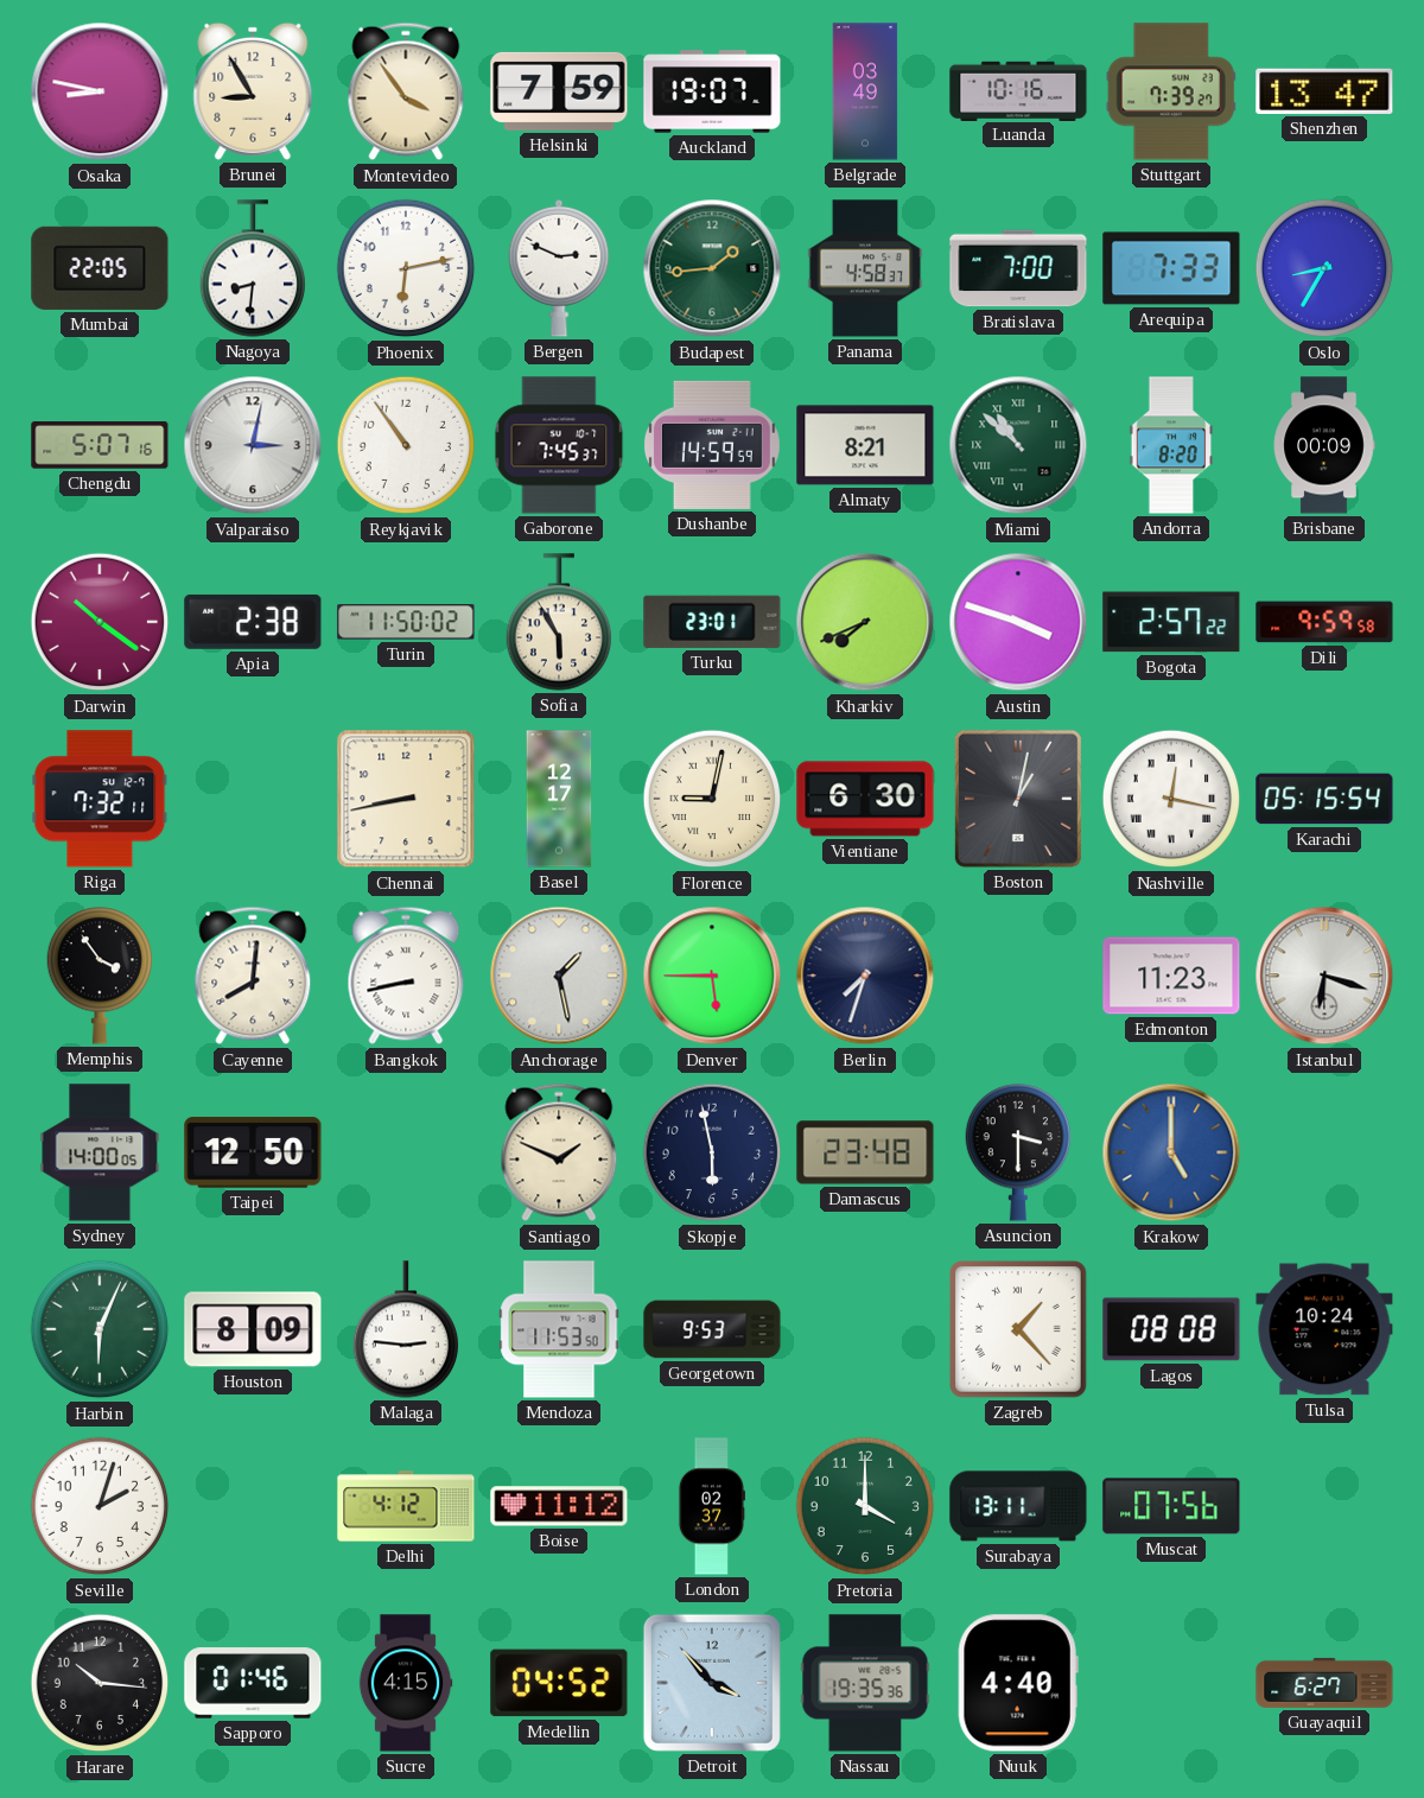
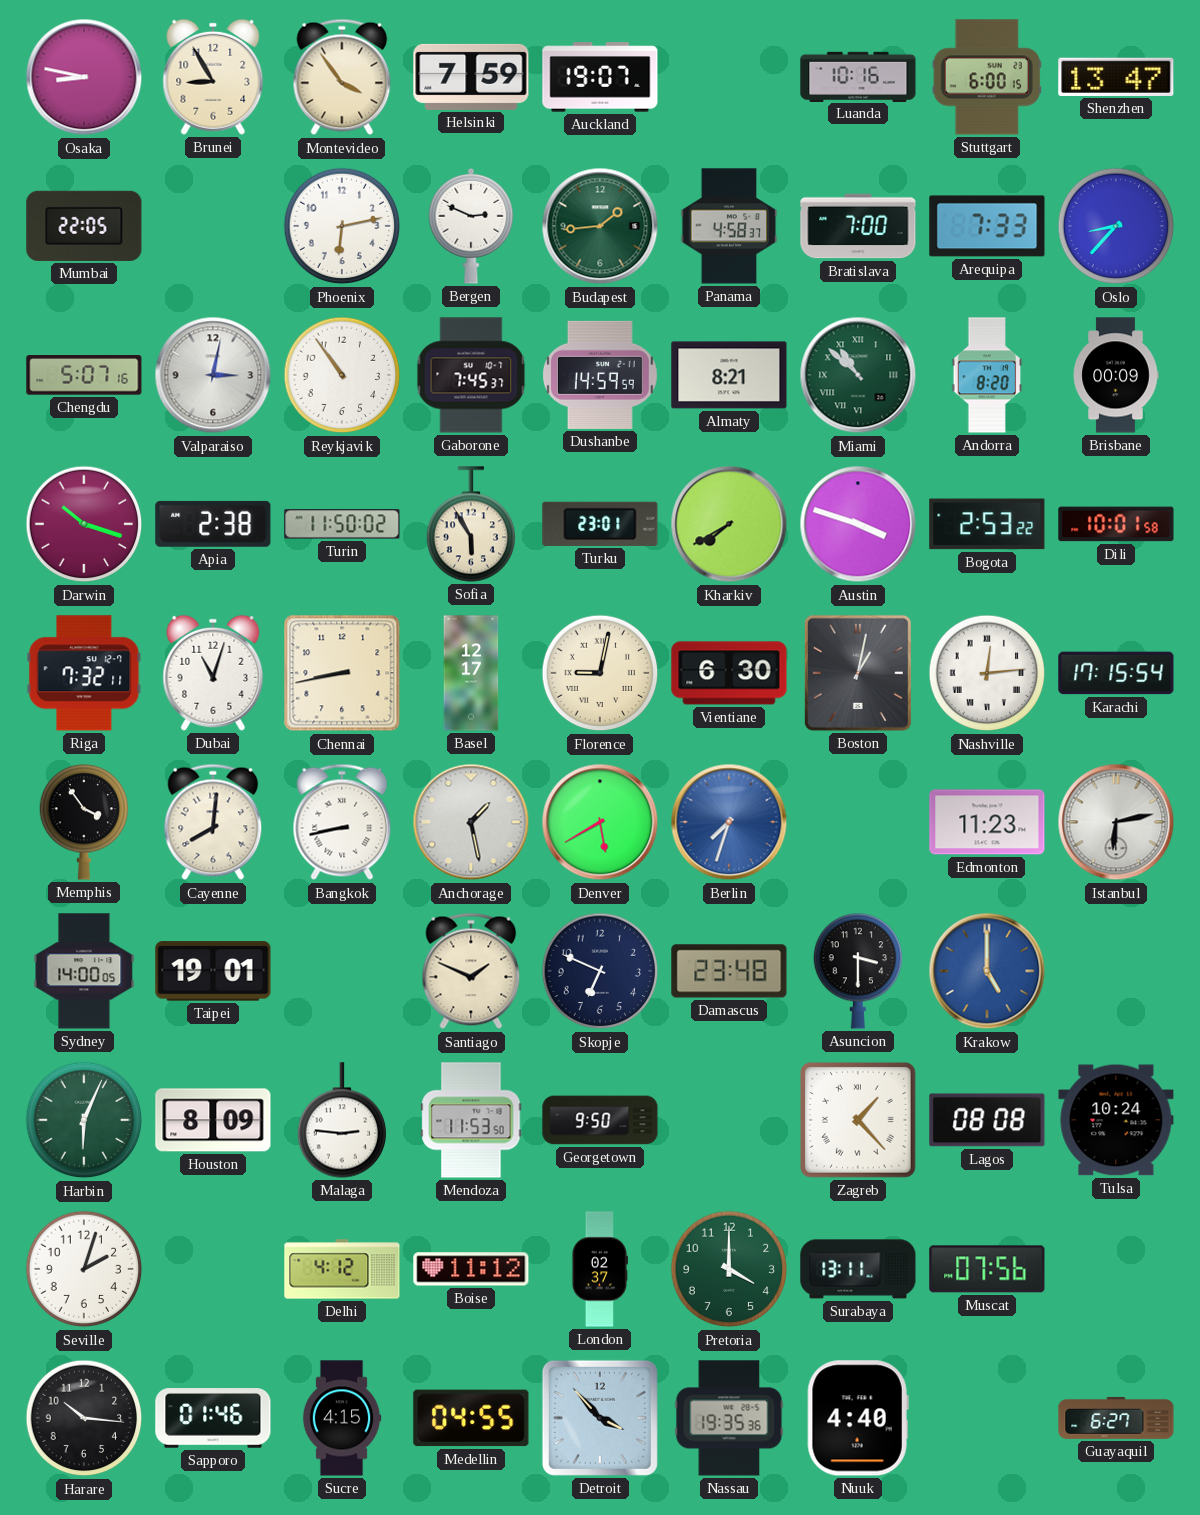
Belgrade: 03:49 -> none
Stuttgart: 7:39 -> 6:00
Nagoya: 8:31 -> none
Oslo: 8:35 -> 8:37
Darwin: 10:21 -> 10:18
Kharkiv: 7:41 -> 7:40
Bogota: 2:57 -> 2:53
Dili: 9:59 -> 10:01
Dubai: none -> 11:03
Nashville: 12:17 -> 12:14
Karachi: 05:15 -> 17:15
Denver: 5:45 -> 5:40
Berlin dial: navy -> blue
Istanbul: 6:18 -> 6:13
Taipei: 12:50 -> 19:01
Skopje: 5:58 -> 6:49
Georgetown: 9:53 -> 9:50
Medellin: 04:52 -> 04:55
